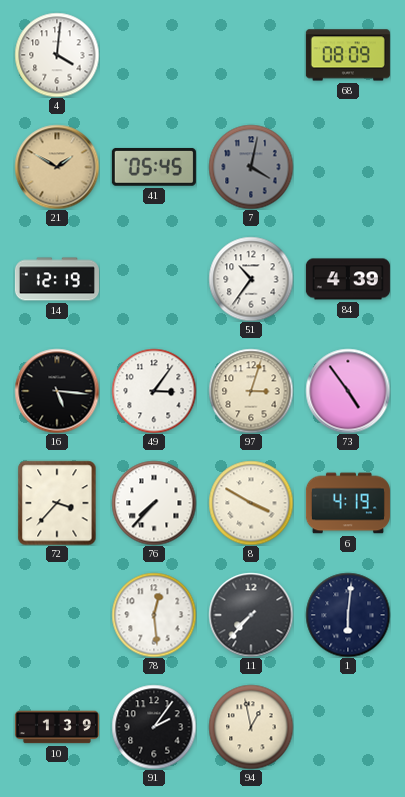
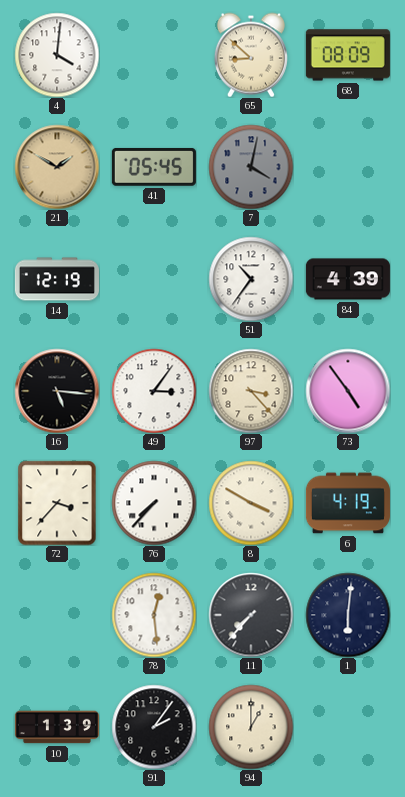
65: none -> 8:52
97: 3:03 -> 3:23
94: 12:58 -> 1:00
